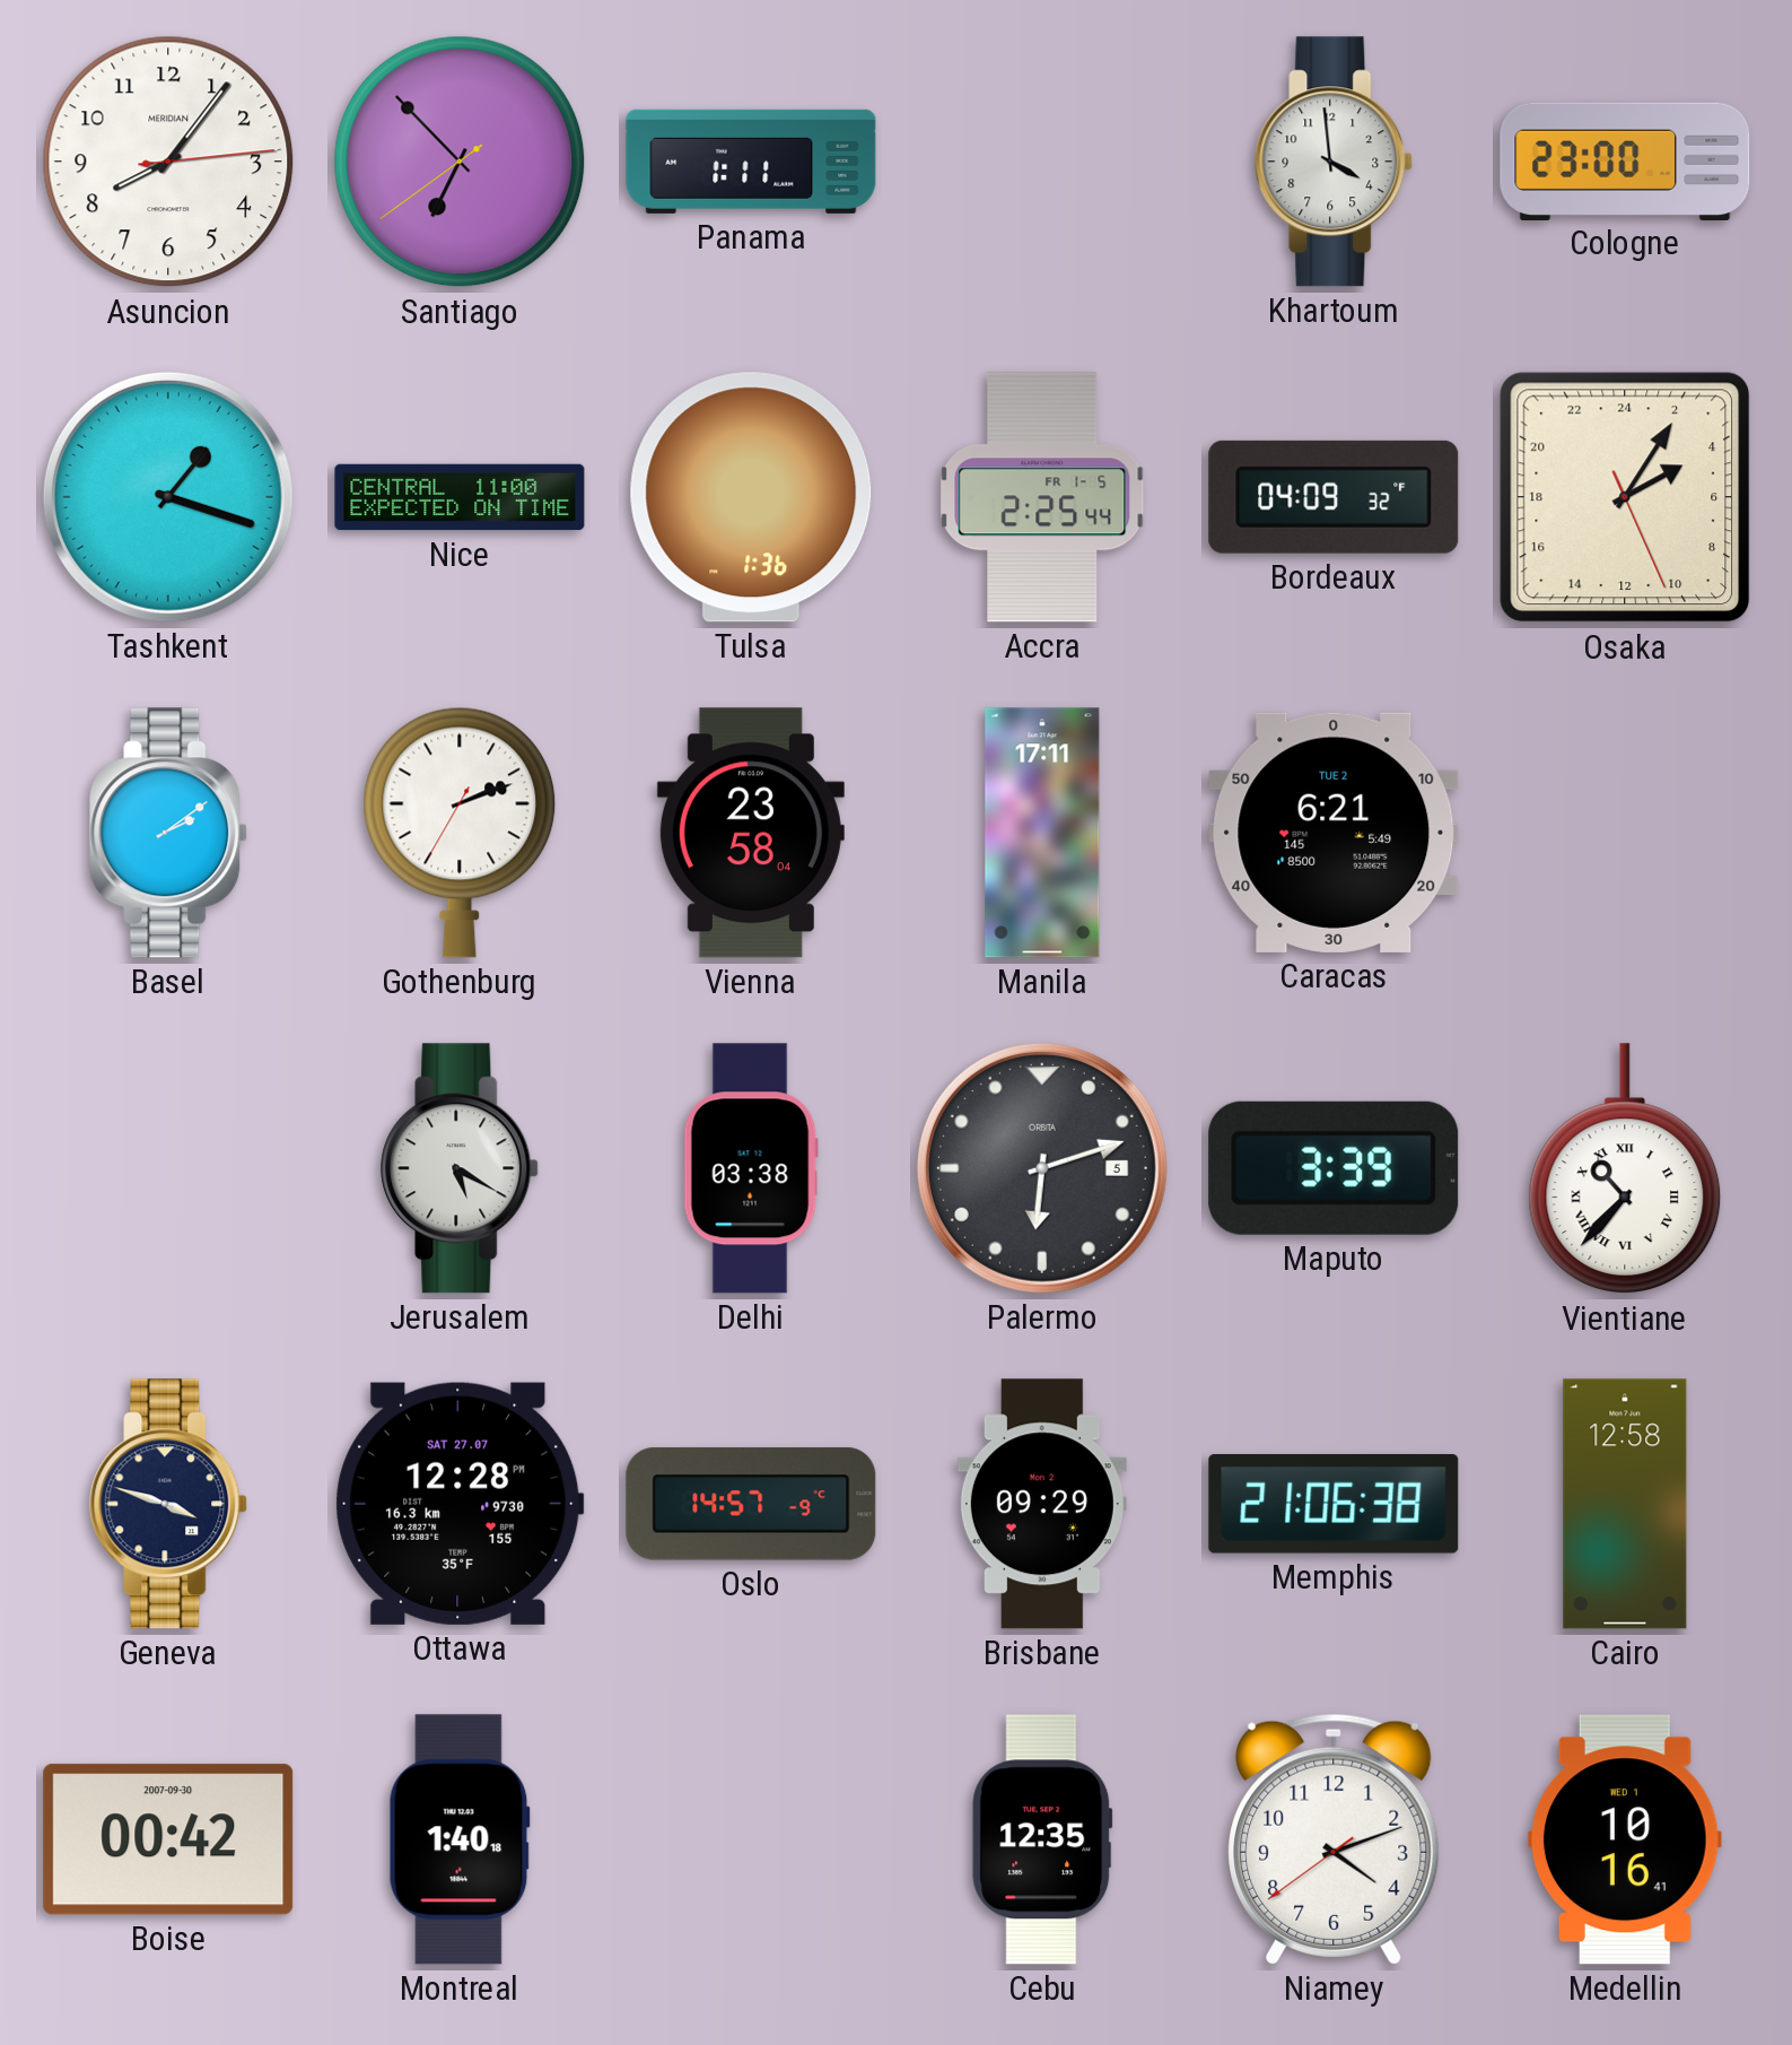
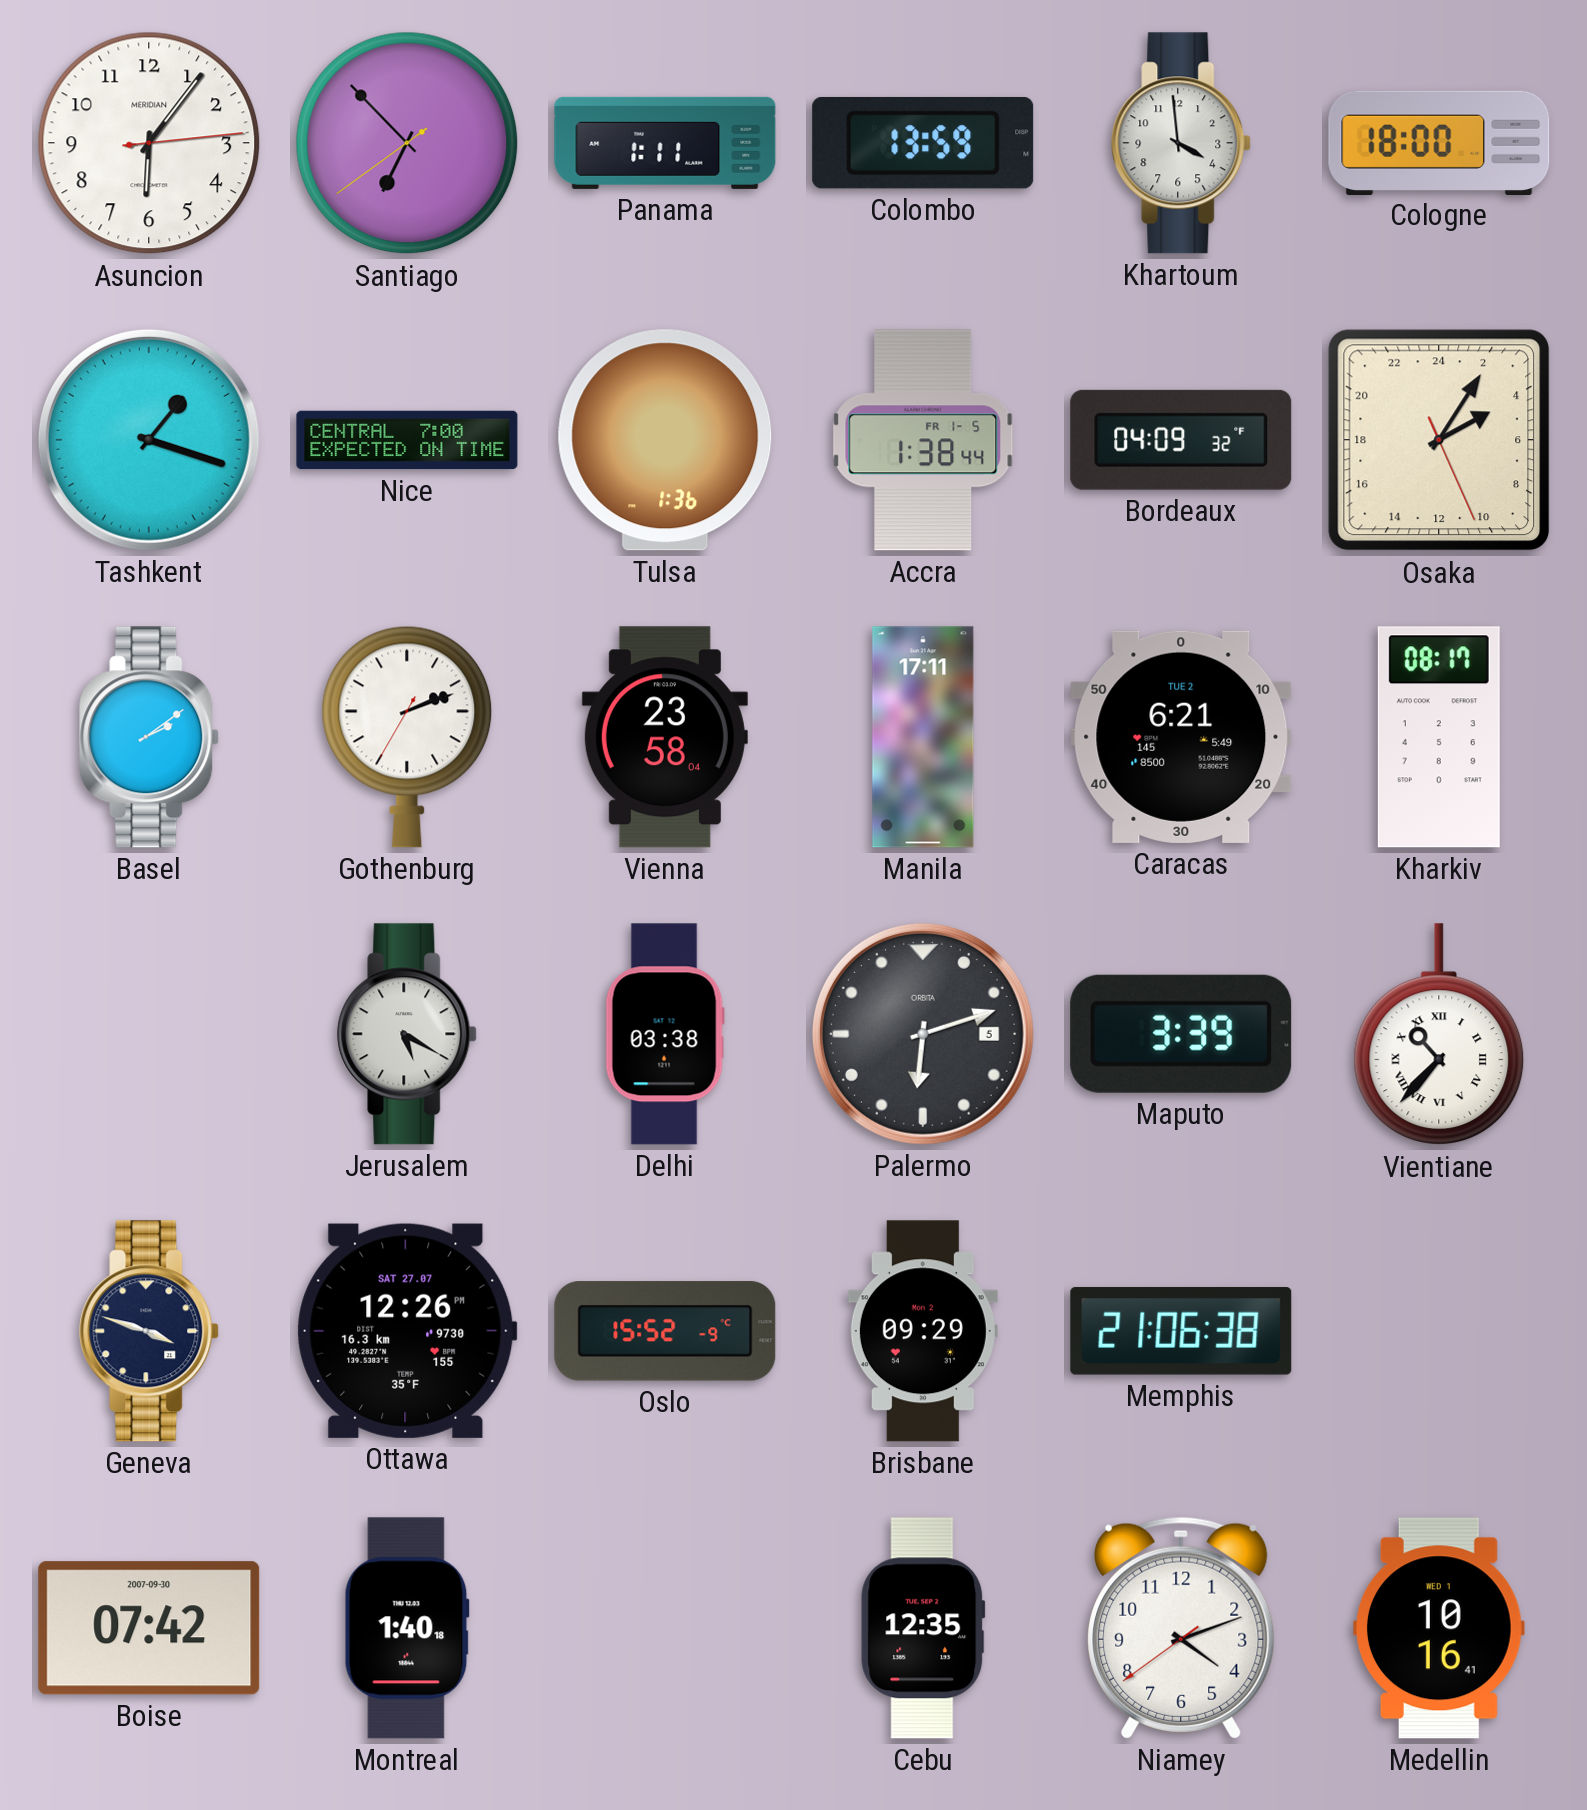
Asuncion: 8:06 -> 6:06
Colombo: none -> 13:59
Cologne: 23:00 -> 18:00
Nice: 11:00 -> 7:00
Accra: 2:25 -> 1:38
Kharkiv: none -> 08:17
Ottawa: 12:28 -> 12:26
Oslo: 14:57 -> 15:52
Cairo: 12:58 -> none
Boise: 00:42 -> 07:42
